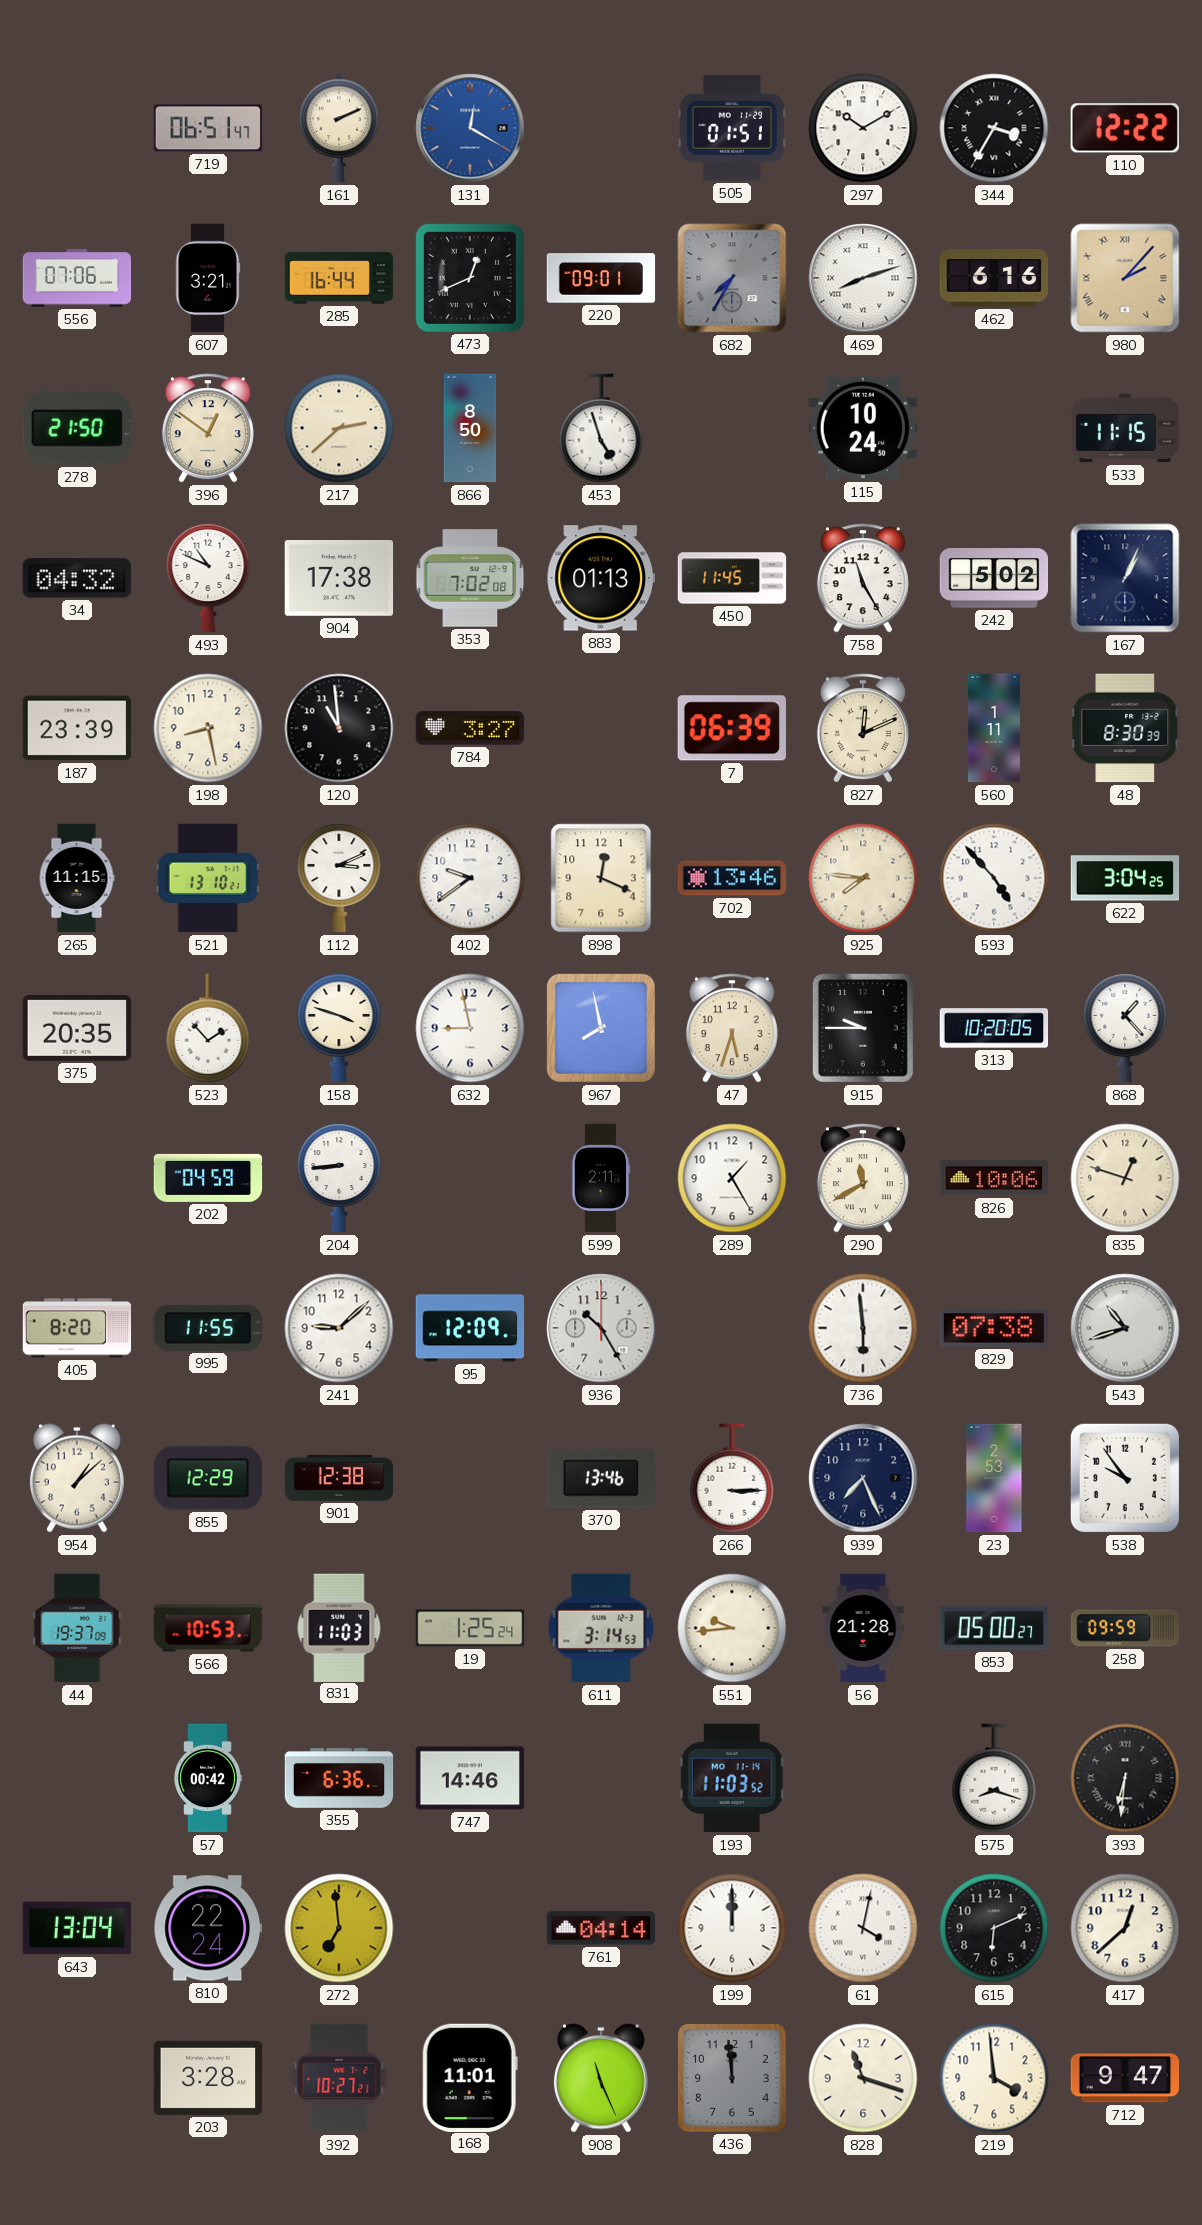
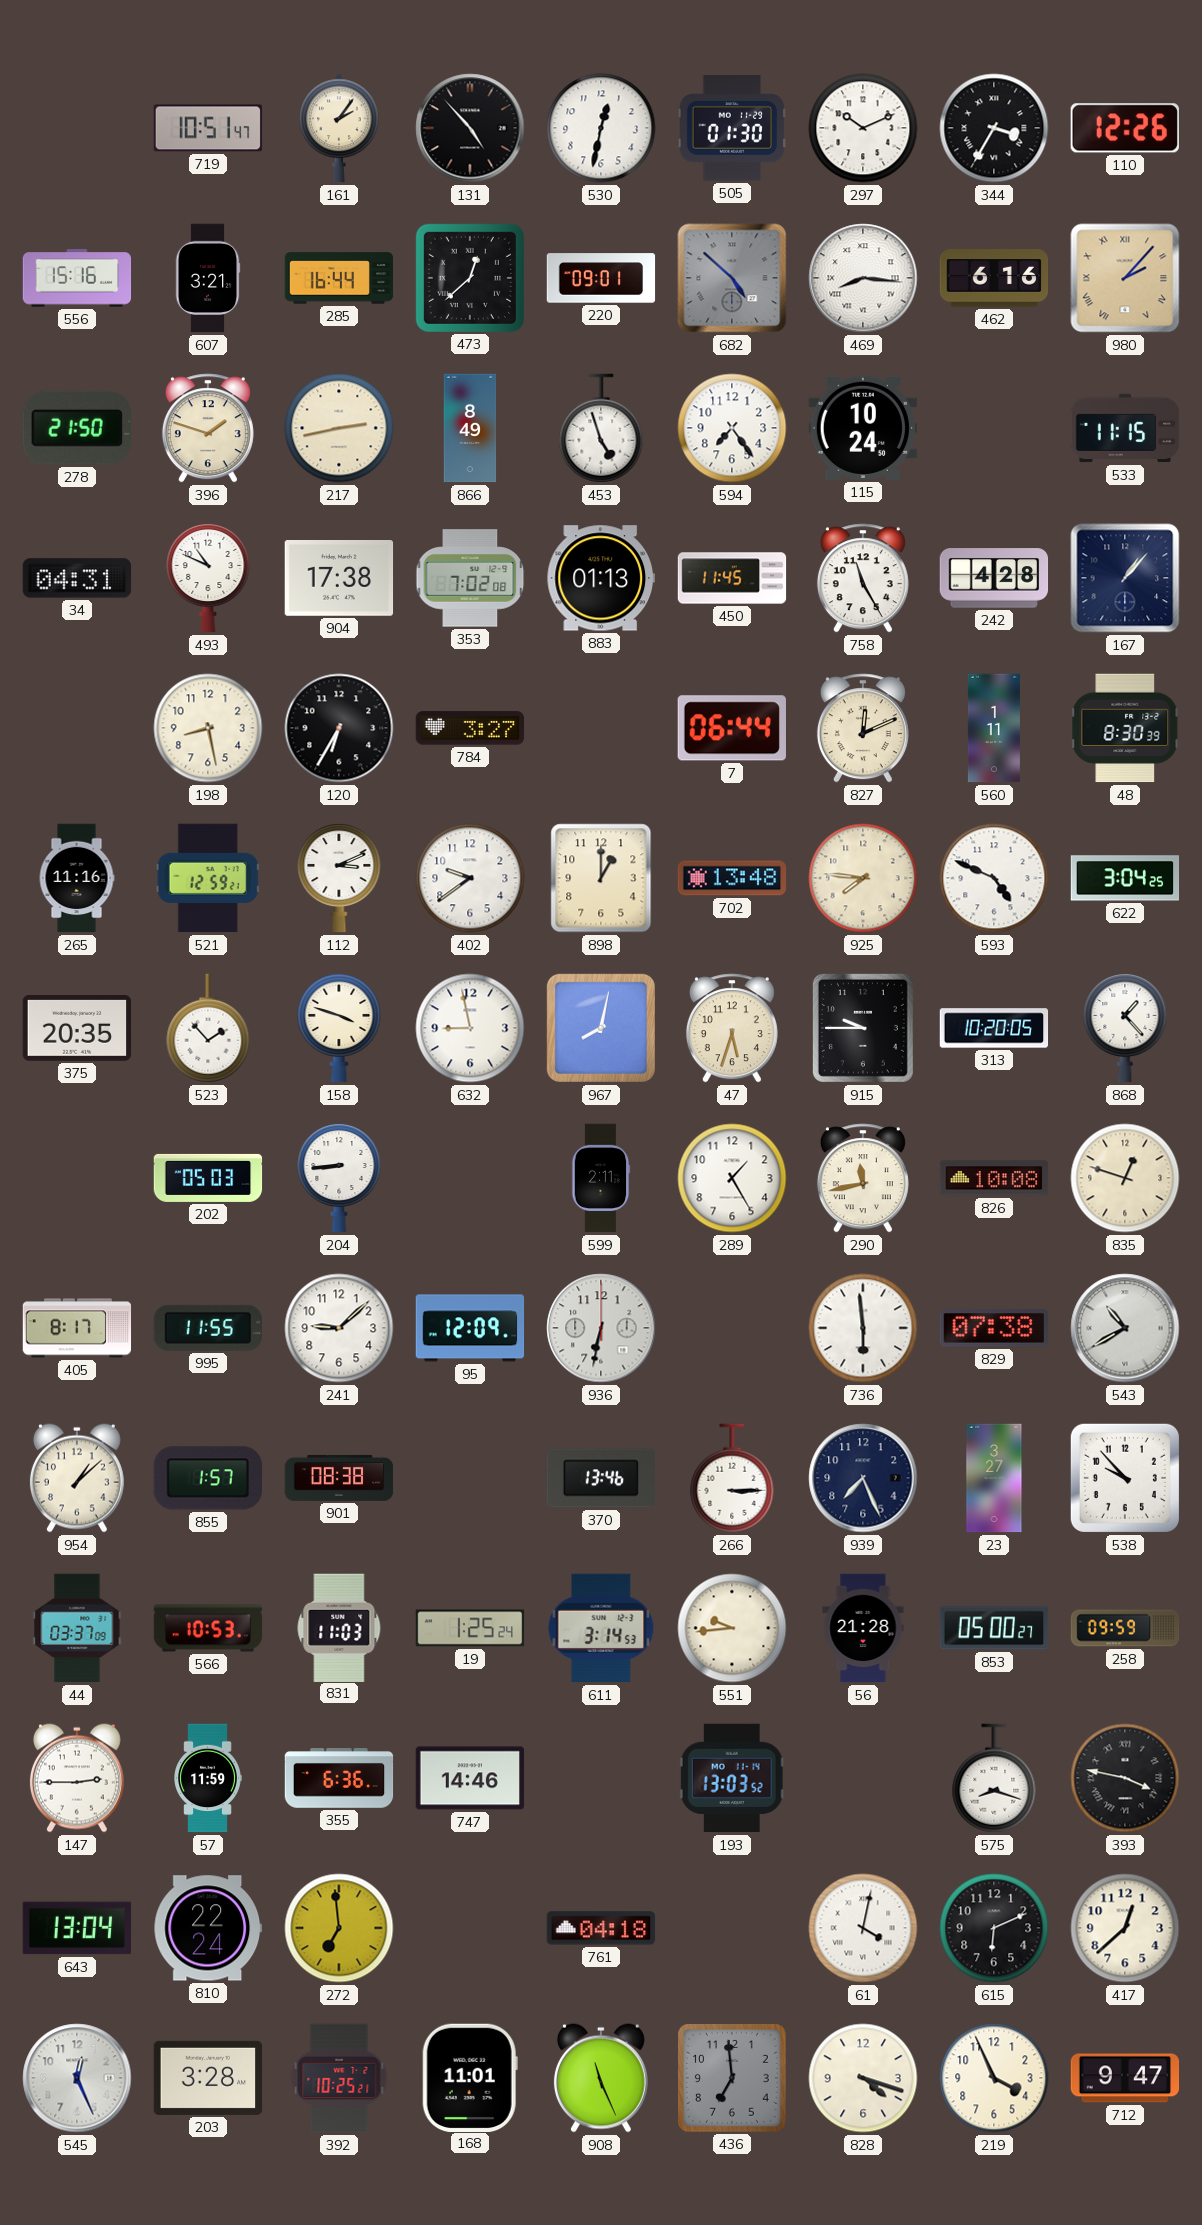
719: 06:51 -> 10:51
161: 2:11 -> 2:06
131: 12:20 -> 4:53
131 dial: blue -> black
530: none -> 12:32
505: 01:51 -> 01:30
297: 10:10 -> 10:11
110: 12:22 -> 12:26
556: 07:06 -> 15:16
473: 12:41 -> 12:38
682: 7:35 -> 4:52
469: 8:12 -> 8:16
396: 12:51 -> 1:48
217: 2:38 -> 2:43
866: 8:50 -> 8:49
594: none -> 7:24
34: 04:32 -> 04:31
242: 5:02 -> 4:28
167: 1:04 -> 1:07
187: 23:39 -> none
120: 10:59 -> 6:35
7: 06:39 -> 06:44
265: 11:15 -> 11:16
521: 13:10 -> 12:59
898: 12:19 -> 1:00
702: 13:46 -> 13:48
593: 4:53 -> 4:49
967: 7:58 -> 8:02
202: 04:59 -> 05:03
290: 11:40 -> 11:43
826: 10:06 -> 10:08
405: 8:20 -> 8:17
936: 10:25 -> 6:32
543: 10:42 -> 10:40
855: 12:29 -> 1:57
901: 12:38 -> 08:38
23: 2:53 -> 3:27
538: 9:54 -> 9:53
44: 19:37 -> 03:37
147: none -> 2:45
57: 00:42 -> 11:59
193: 11:03 -> 13:03
393: 6:31 -> 3:47
761: 04:14 -> 04:18
199: 12:00 -> none
545: none -> 12:26
392: 10:27 -> 10:25
436: 11:59 -> 6:59
828: 11:18 -> 4:18
219: 3:59 -> 3:56
